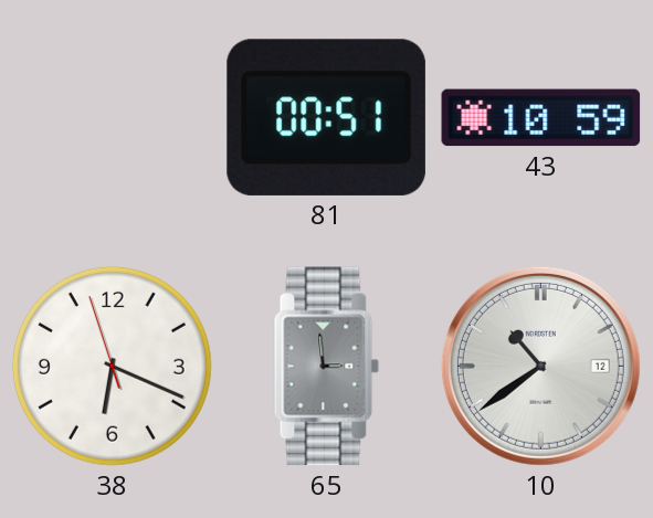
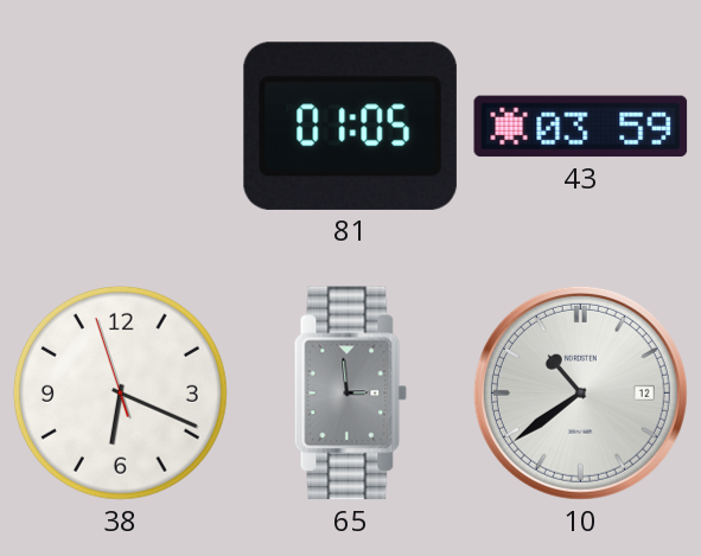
81: 00:51 -> 01:05
43: 10:59 -> 03:59
